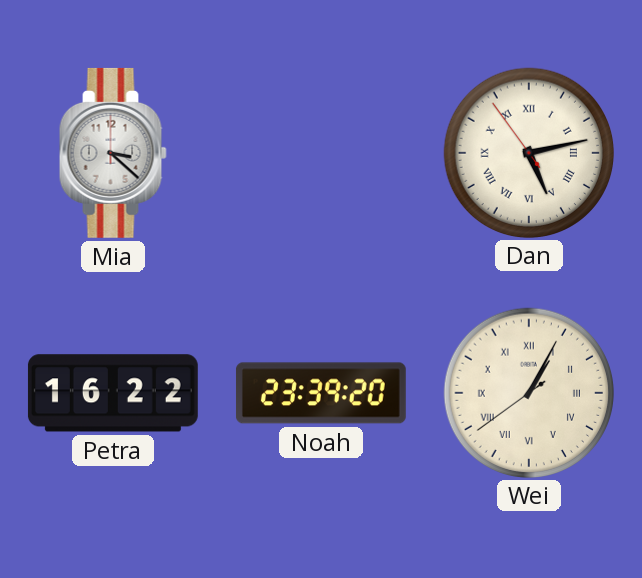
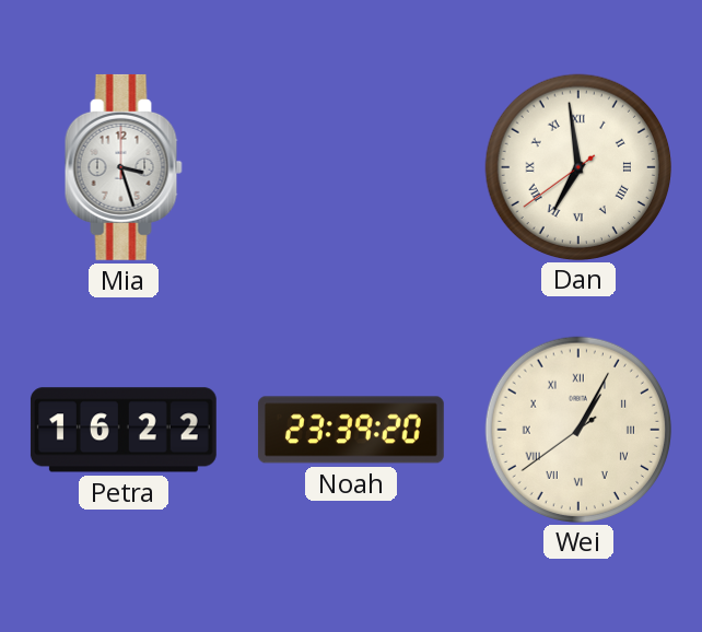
Mia: 3:22 -> 3:27
Dan: 5:12 -> 6:58
